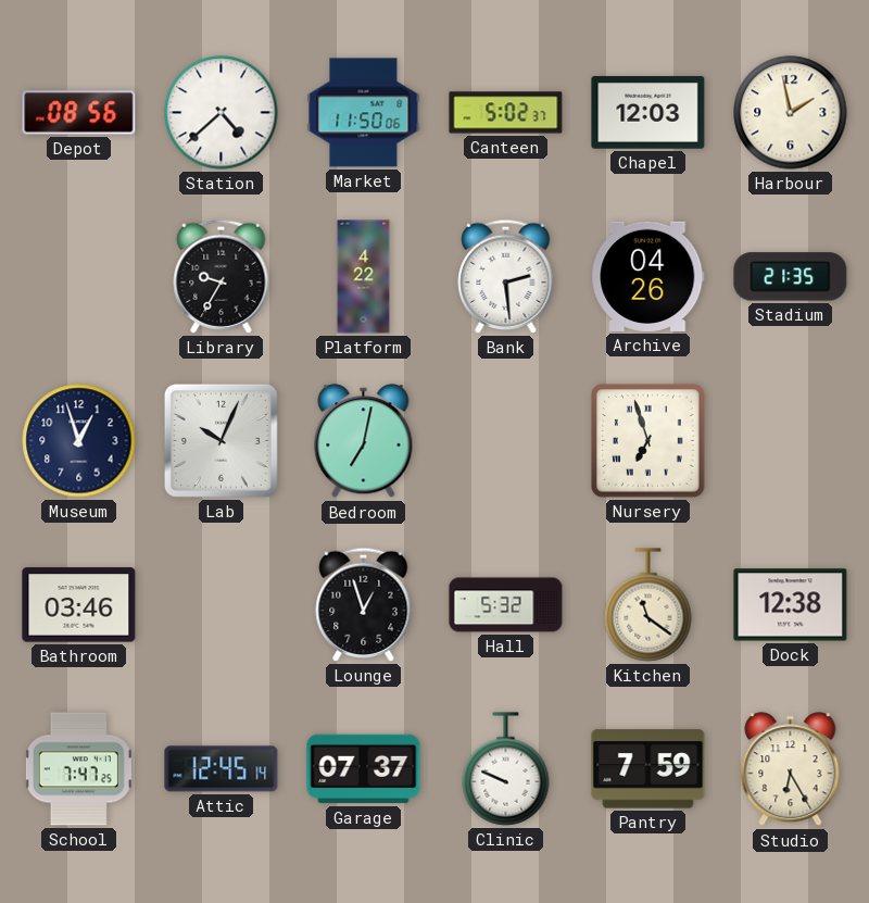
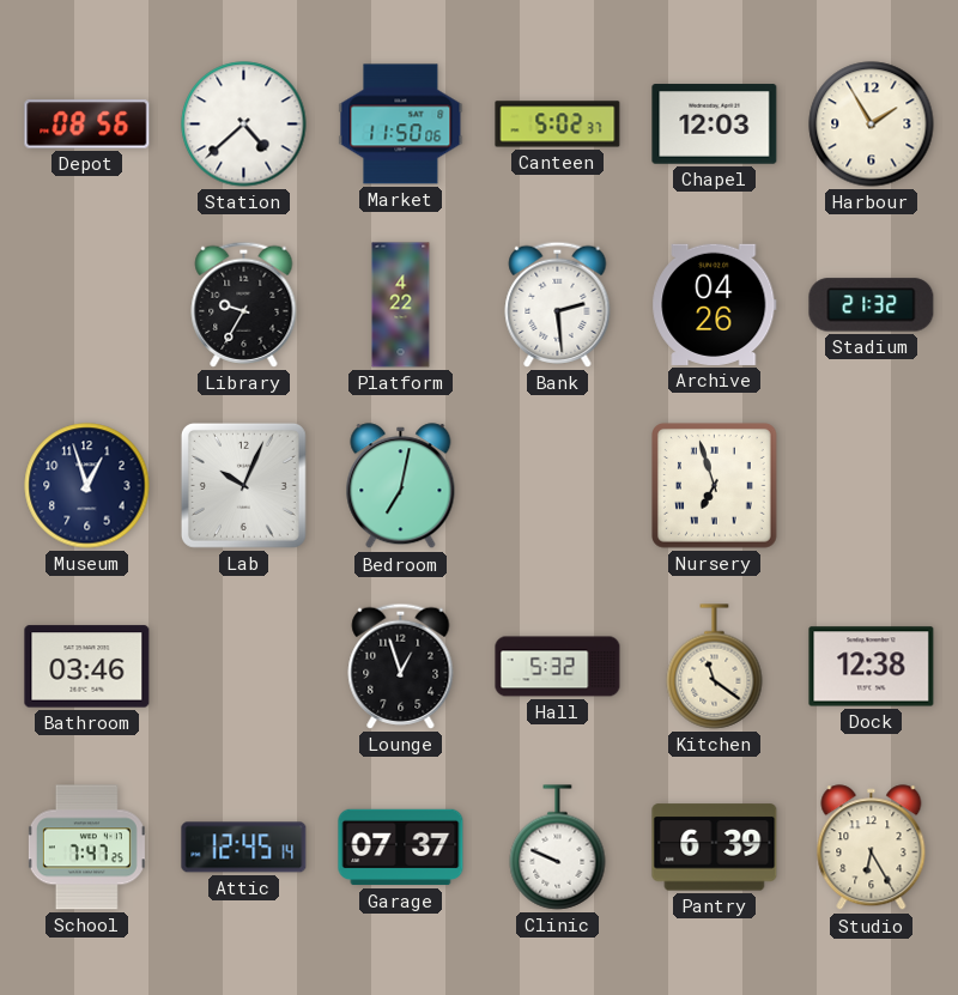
Harbour: 1:58 -> 1:55
Stadium: 21:35 -> 21:32
Pantry: 7:59 -> 6:39
